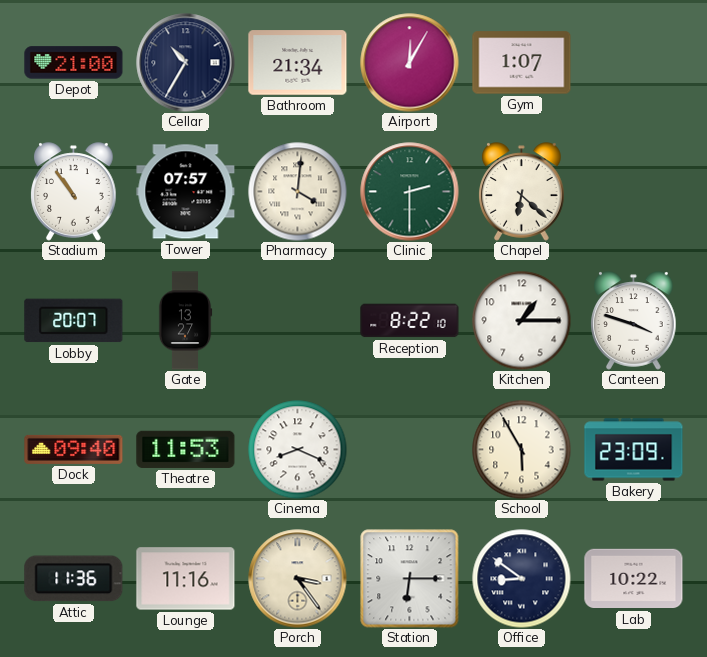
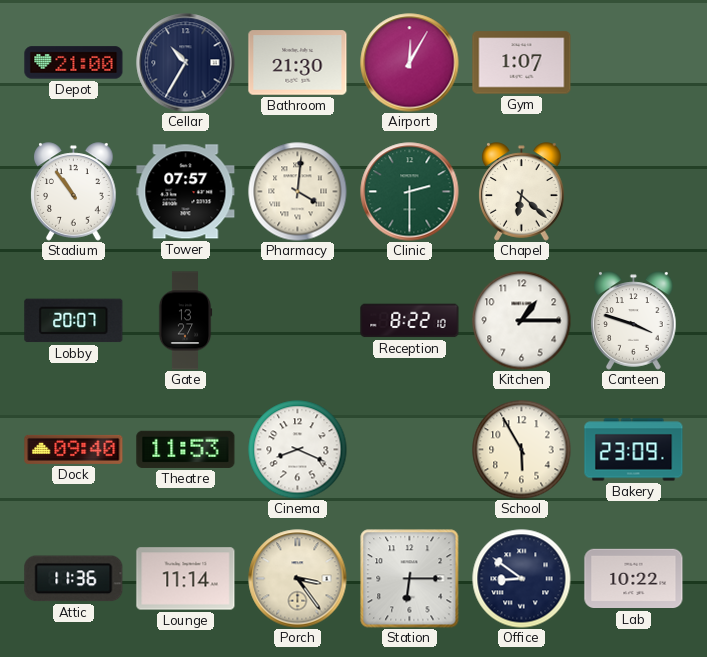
Bathroom: 21:34 -> 21:30
Lounge: 11:16 -> 11:14
